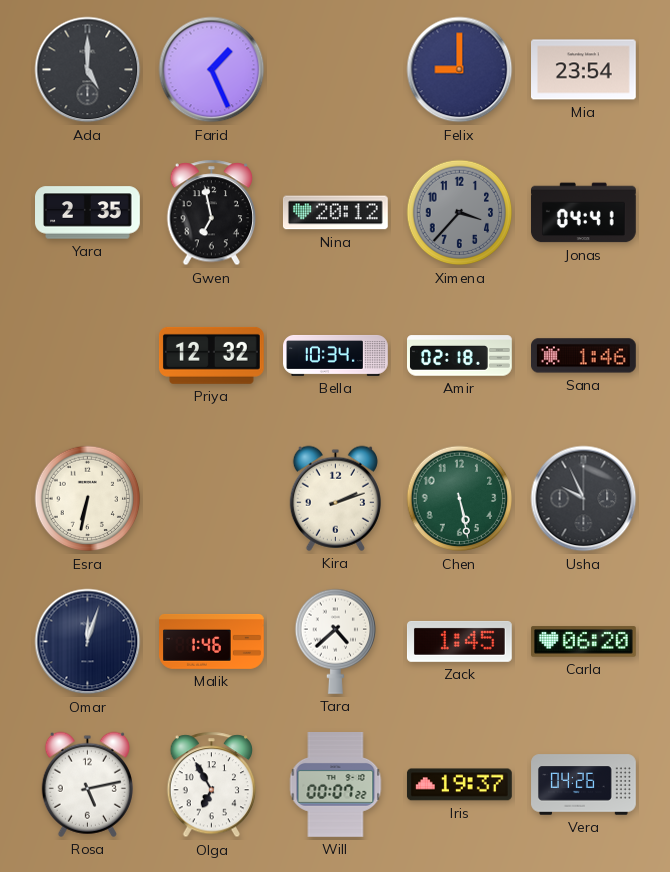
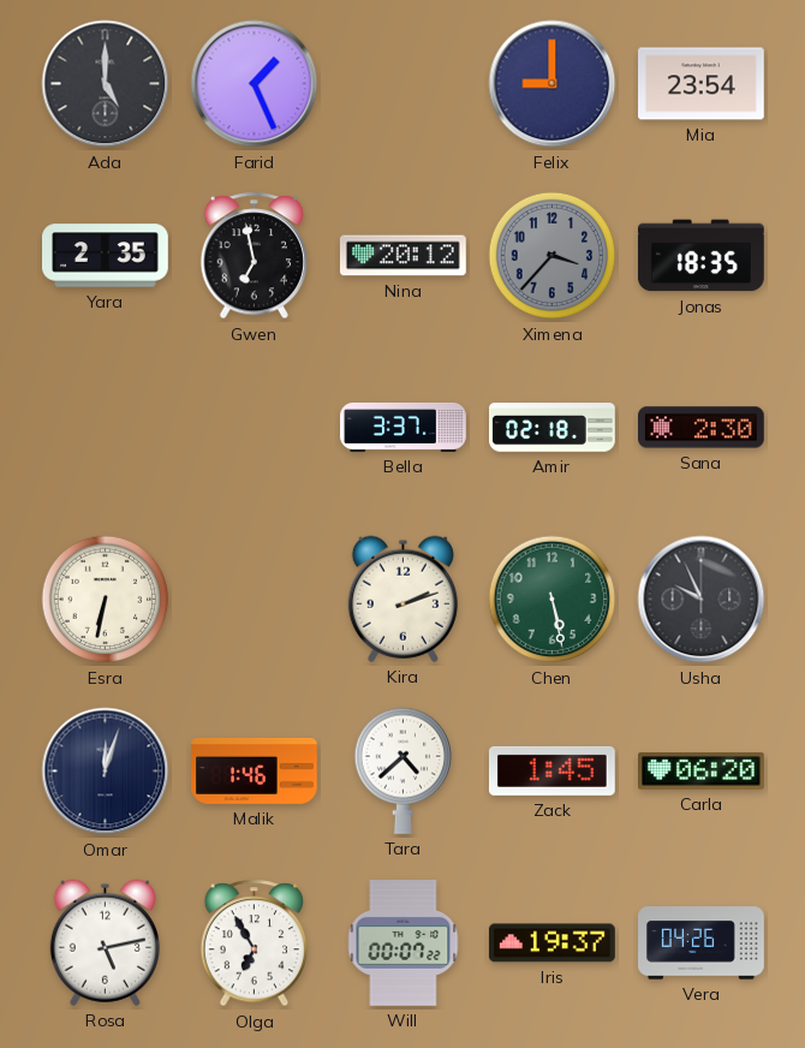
Jonas: 04:41 -> 18:35
Priya: 12:32 -> none
Bella: 10:34 -> 3:37
Sana: 1:46 -> 2:30
